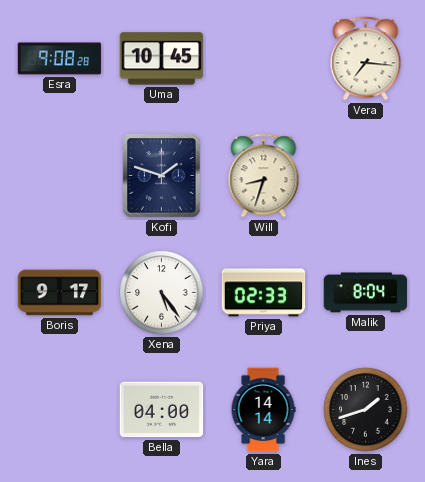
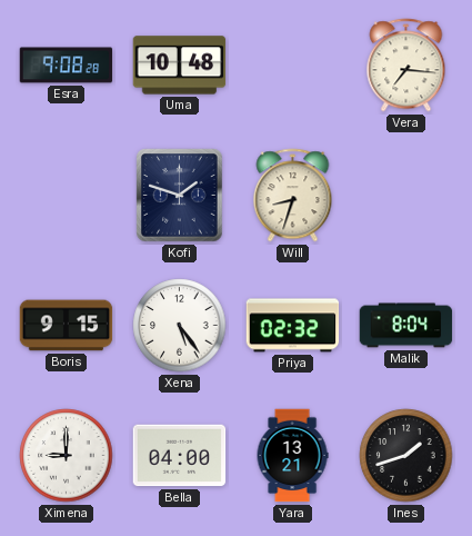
Uma: 10:45 -> 10:48
Boris: 9:17 -> 9:15
Priya: 02:33 -> 02:32
Ximena: none -> 9:00
Yara: 14:14 -> 13:21
